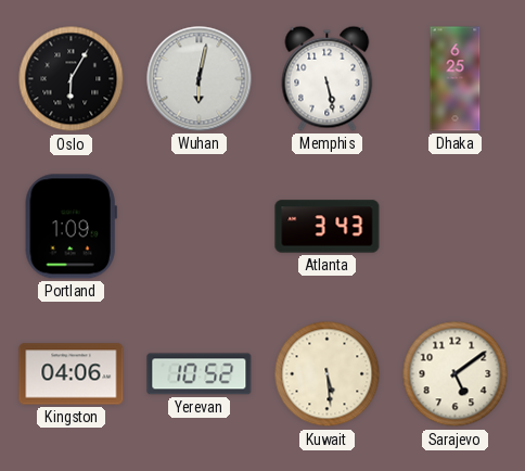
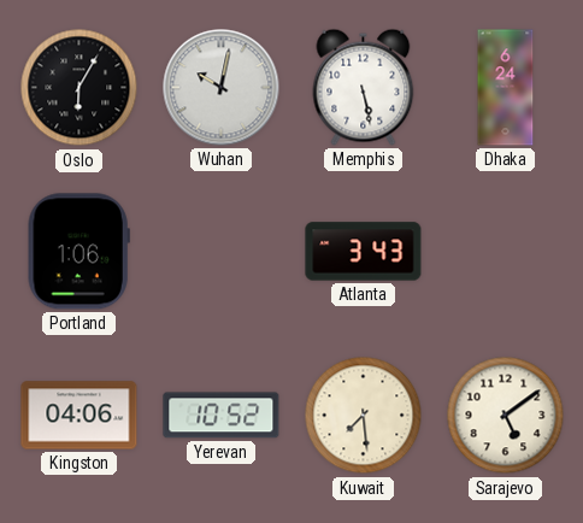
Wuhan: 6:02 -> 10:02
Dhaka: 6:25 -> 6:24
Portland: 1:09 -> 1:06
Kuwait: 5:29 -> 7:29
